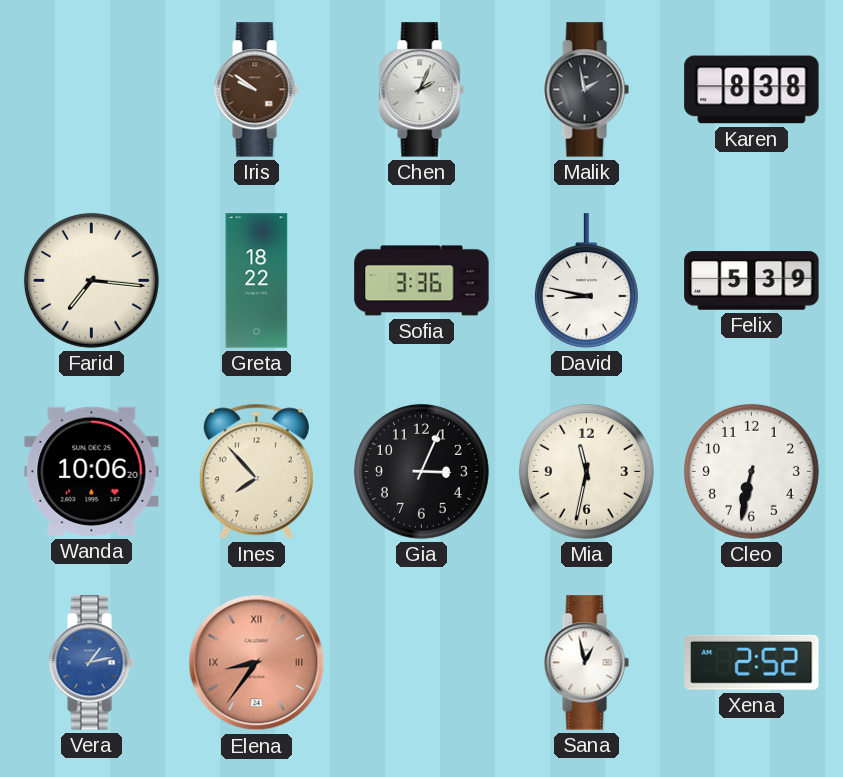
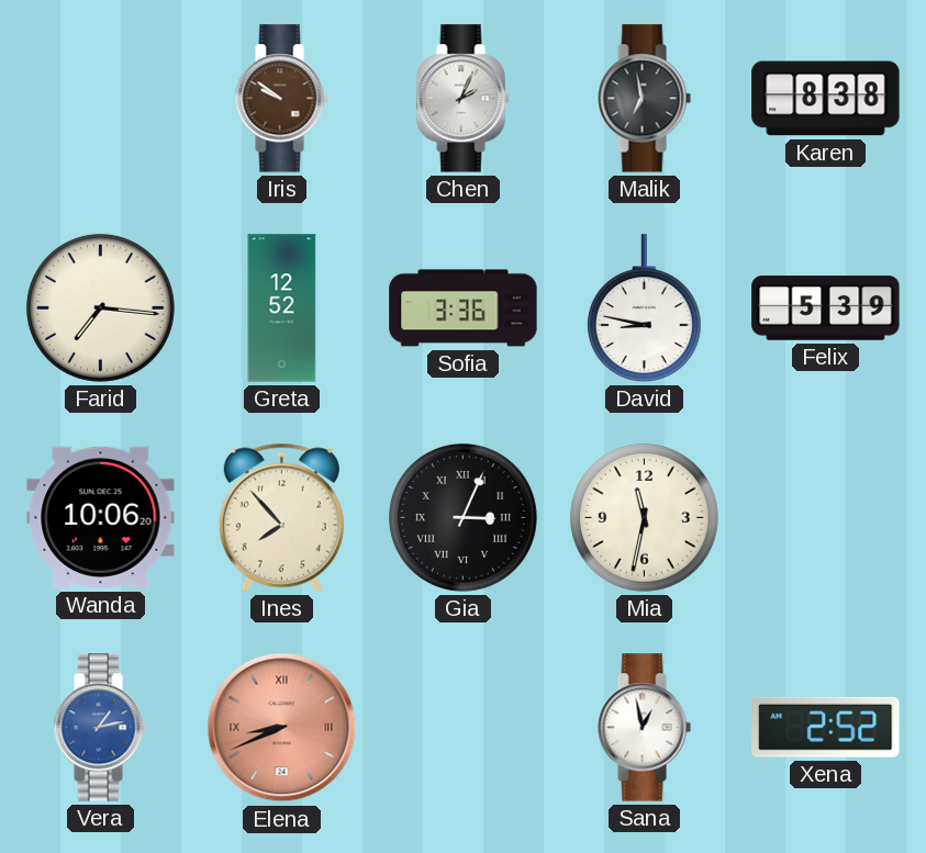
Malik: 1:58 -> 6:58
Greta: 18:22 -> 12:52
Gia numerals: Arabic -> Roman
Cleo: 6:32 -> none
Elena: 8:36 -> 8:41
